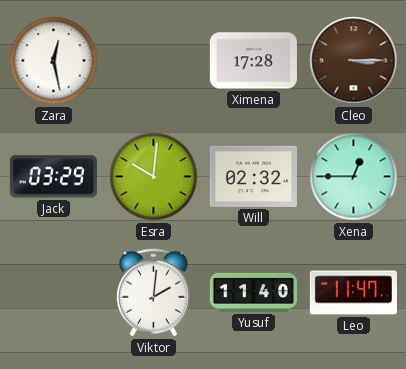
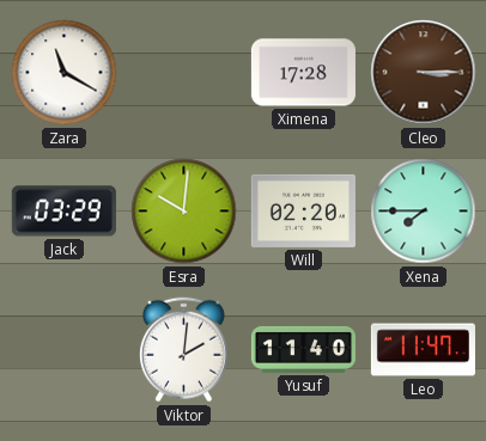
Zara: 12:28 -> 11:20
Will: 02:32 -> 02:20
Xena: 12:45 -> 7:45
